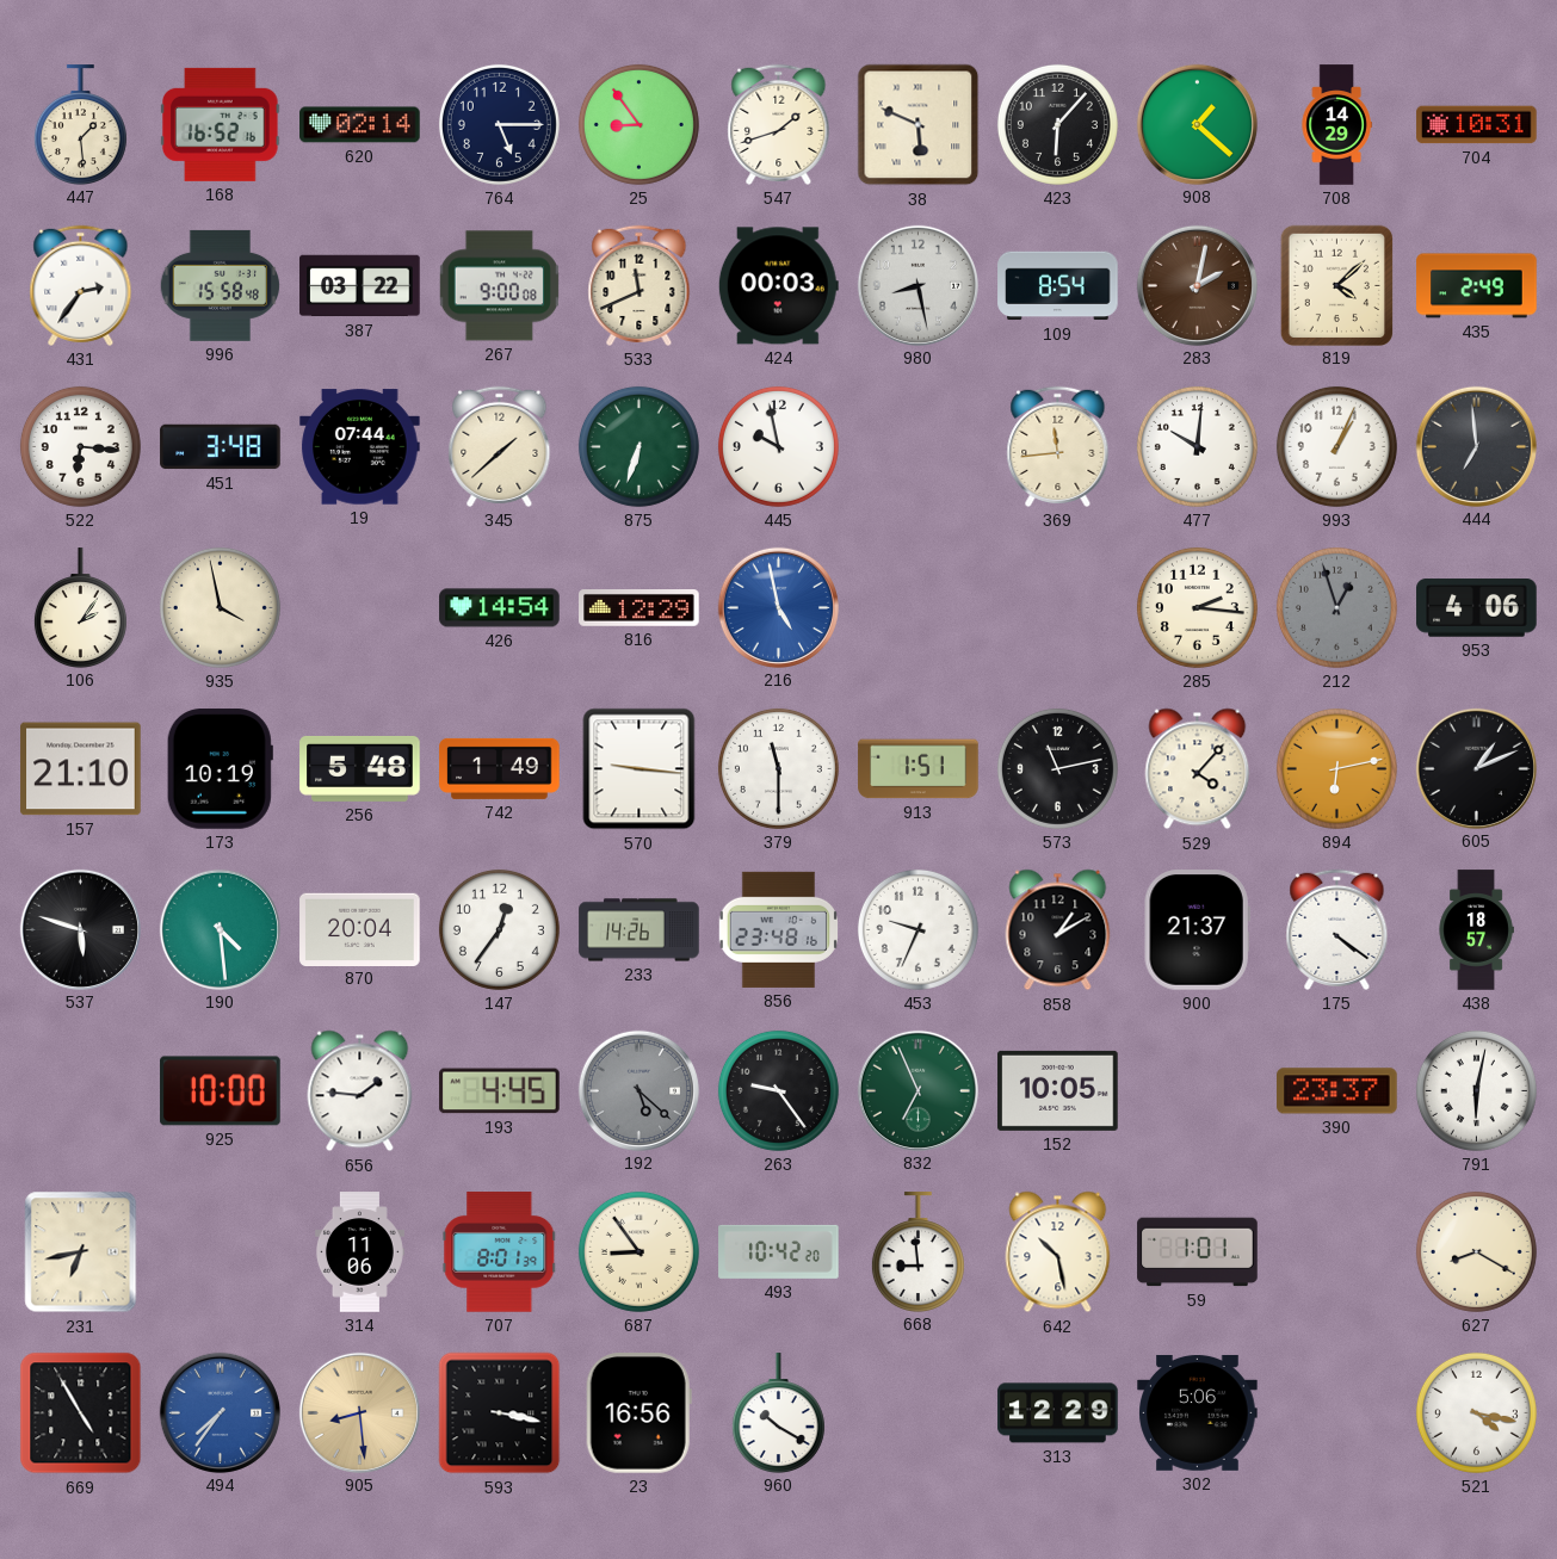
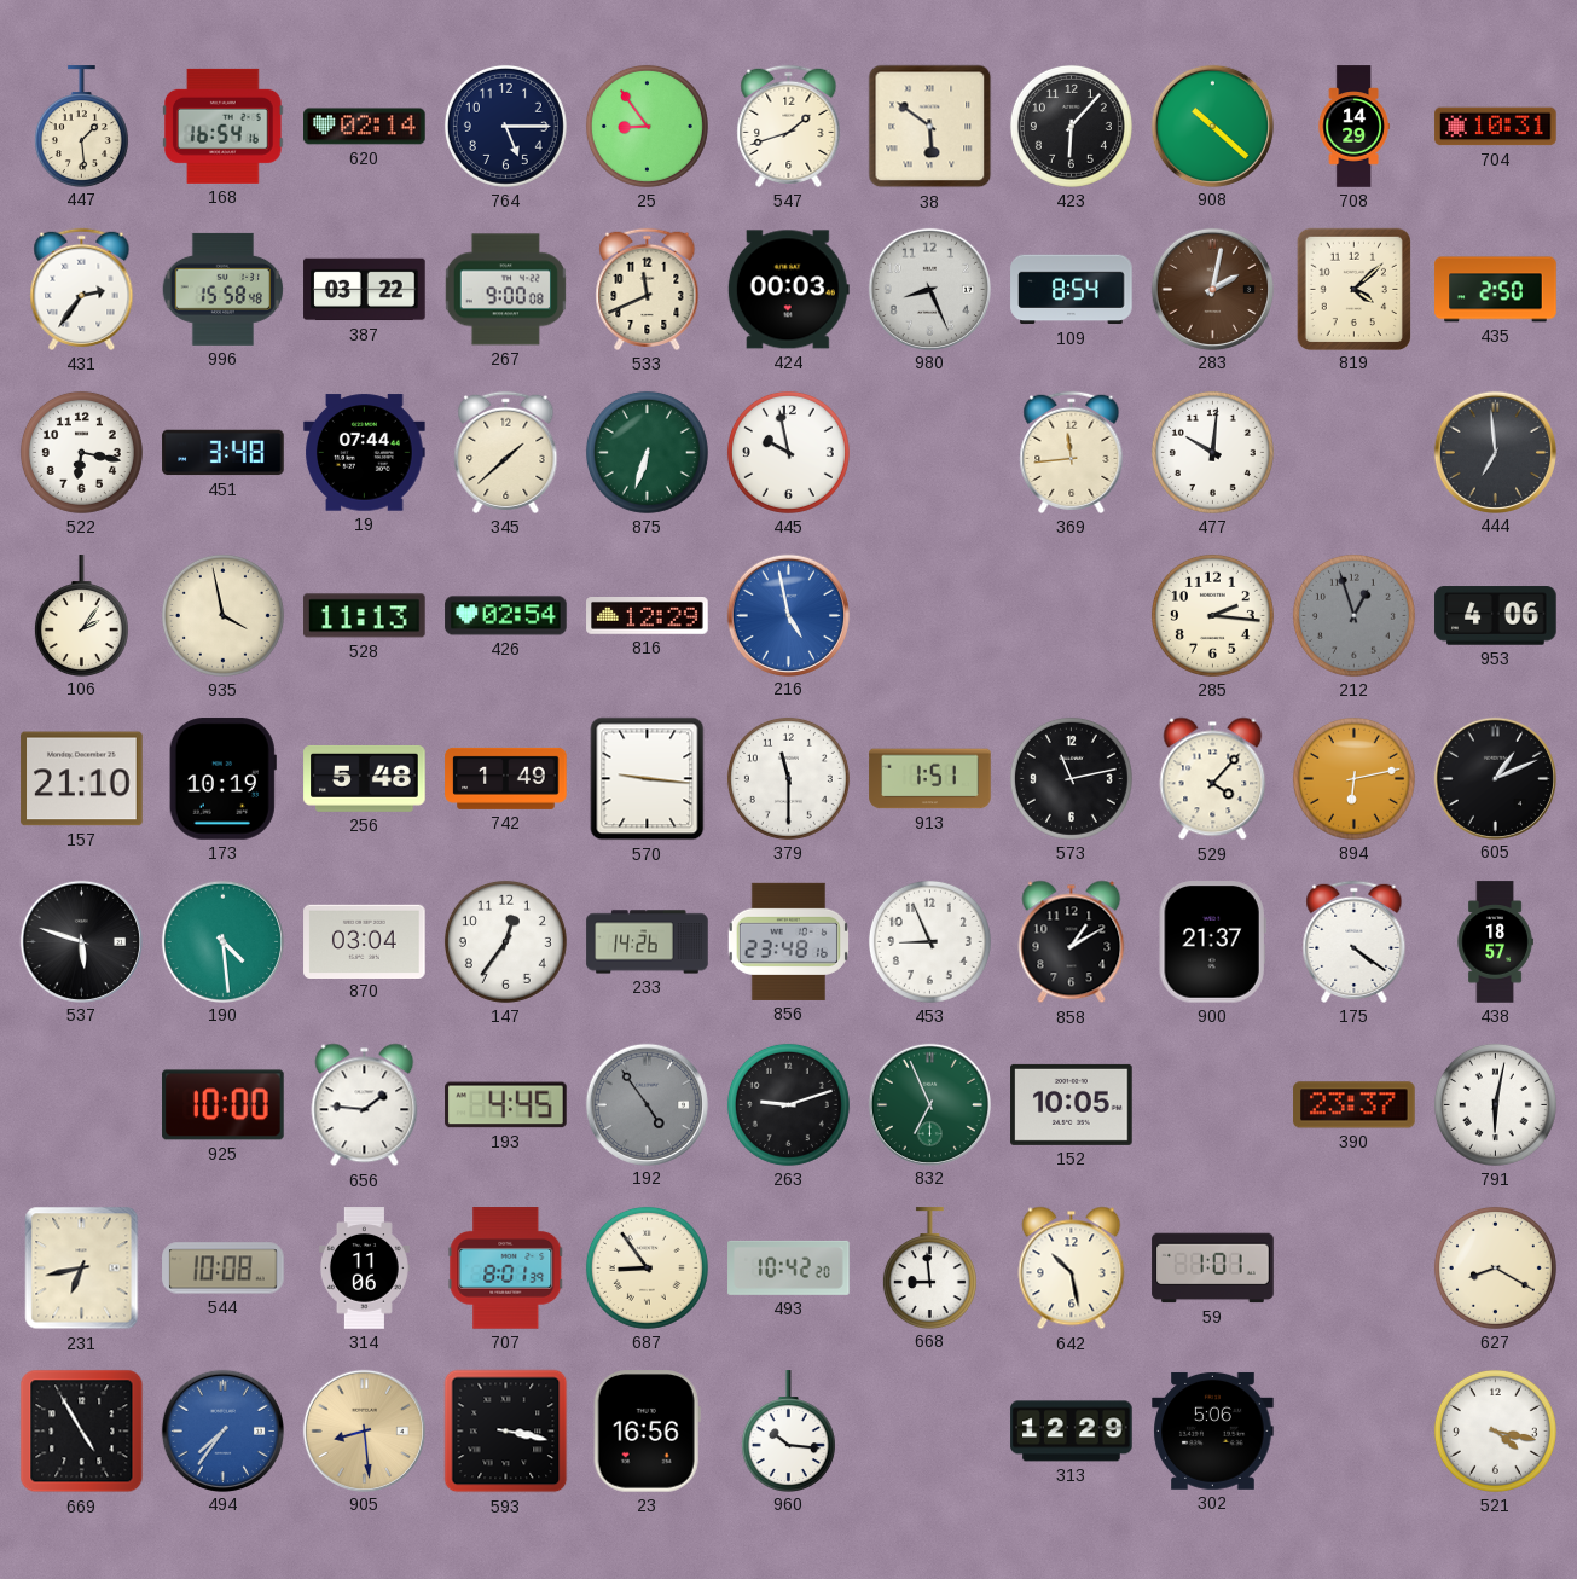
168: 16:52 -> 16:54
38: 5:49 -> 5:51
908: 1:22 -> 10:22
980: 8:28 -> 8:26
435: 2:49 -> 2:50
522: 6:16 -> 6:17
993: 1:04 -> none
528: none -> 11:13
426: 14:54 -> 02:54
870: 20:04 -> 03:04
453: 9:34 -> 8:56
192: 5:22 -> 4:54
263: 9:24 -> 9:12
544: none -> 10:08
960: 10:20 -> 10:16
